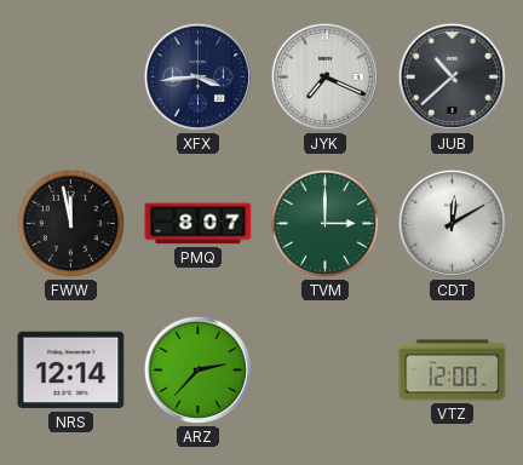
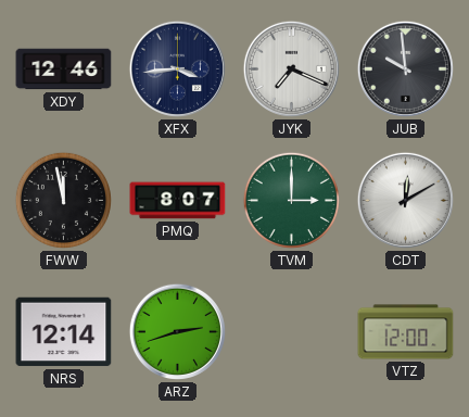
XDY: none -> 12:46
JUB: 10:38 -> 9:59
ARZ: 2:37 -> 2:42
